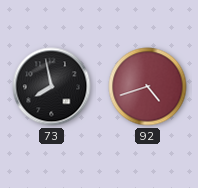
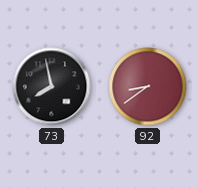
92: 4:42 -> 8:39
